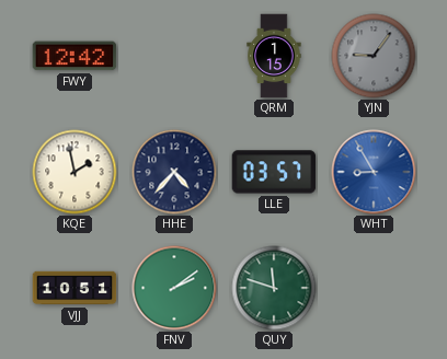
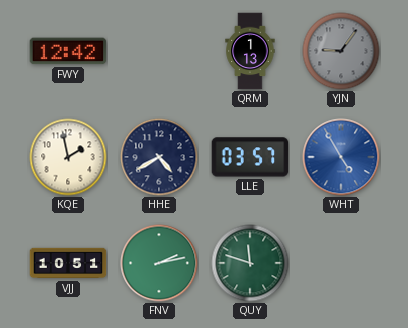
QRM: 1:15 -> 1:13
HHE: 4:37 -> 4:40
WHT: 8:55 -> 4:55
FNV: 2:09 -> 2:13
